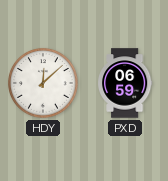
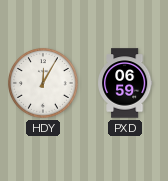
HDY: 12:08 -> 12:05
